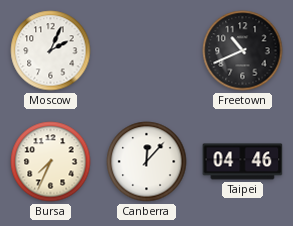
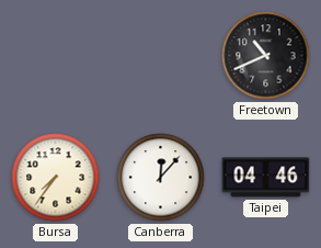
Moscow: 2:04 -> none
Bursa: 7:34 -> 7:36
